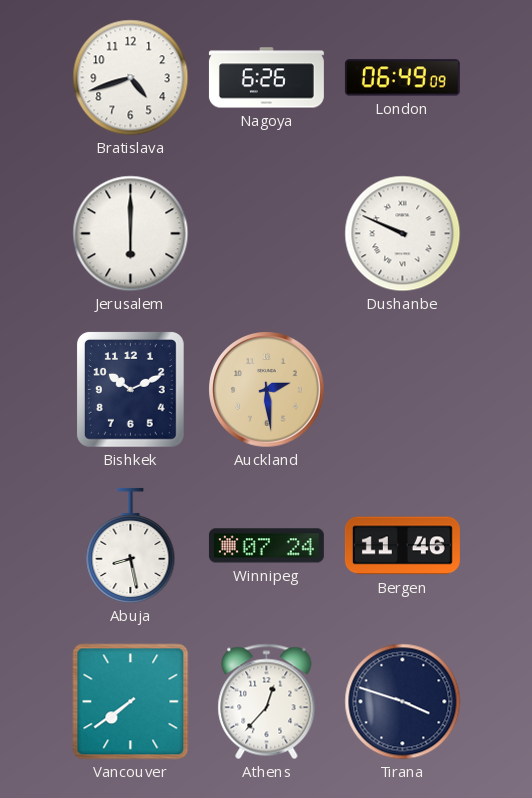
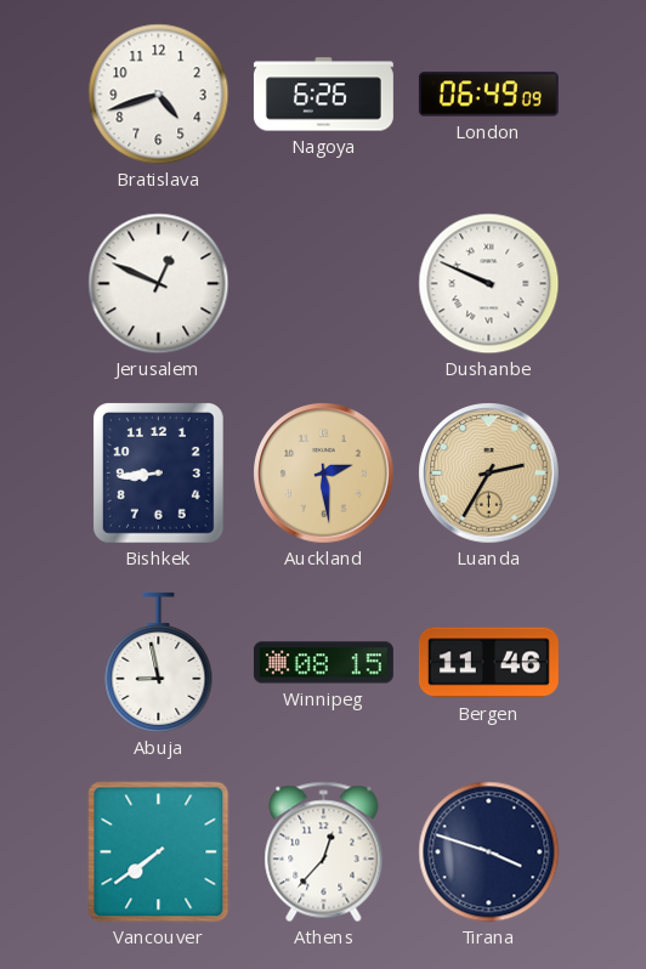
Jerusalem: 6:00 -> 12:49
Bishkek: 10:11 -> 8:44
Luanda: none -> 2:35
Abuja: 8:28 -> 8:58
Winnipeg: 07:24 -> 08:15
